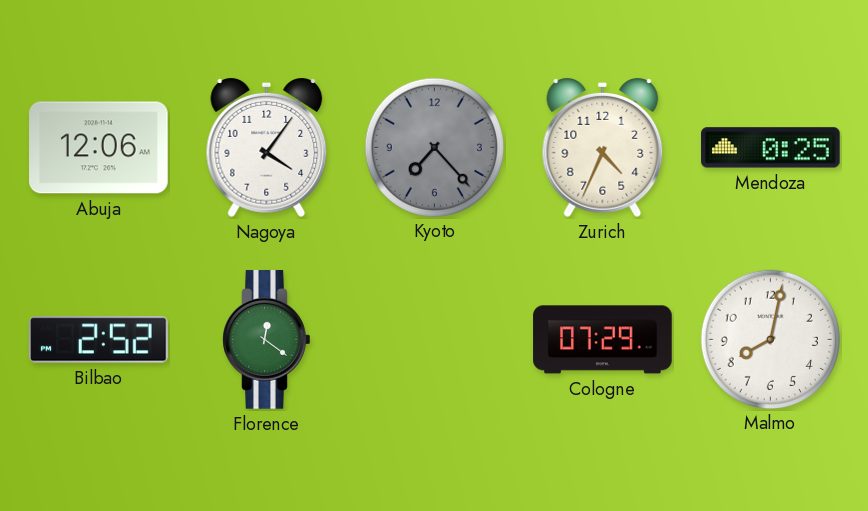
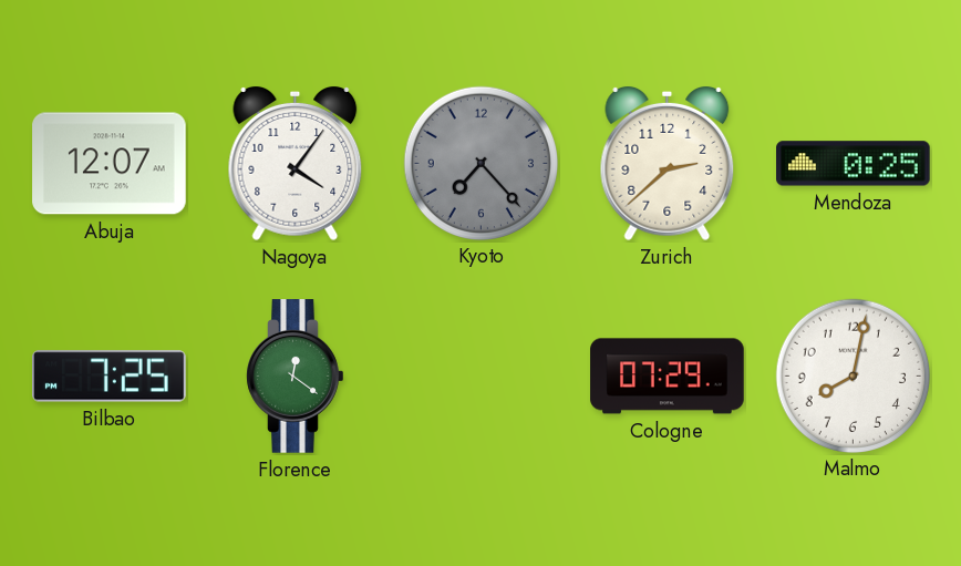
Abuja: 12:06 -> 12:07
Zurich: 4:34 -> 2:38
Bilbao: 2:52 -> 7:25
